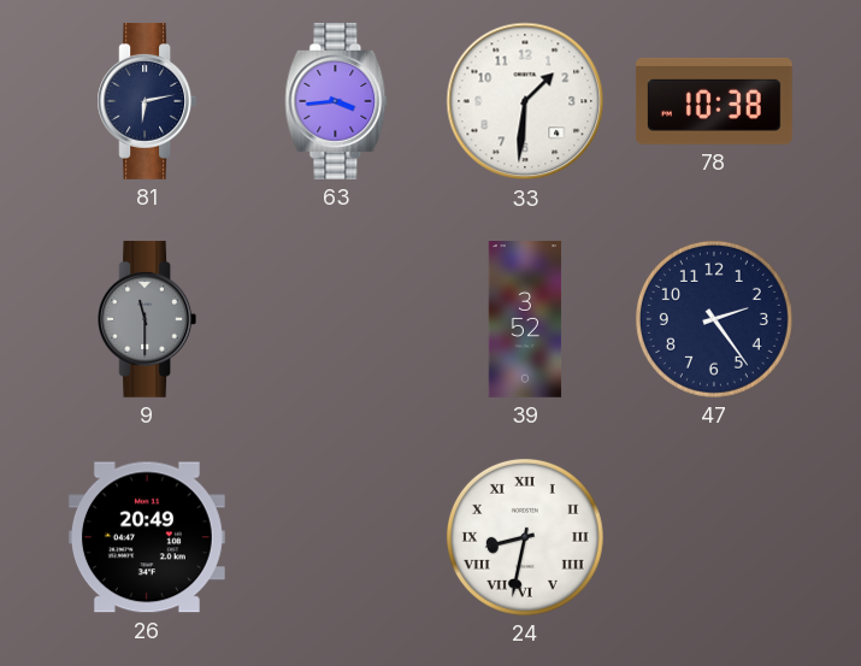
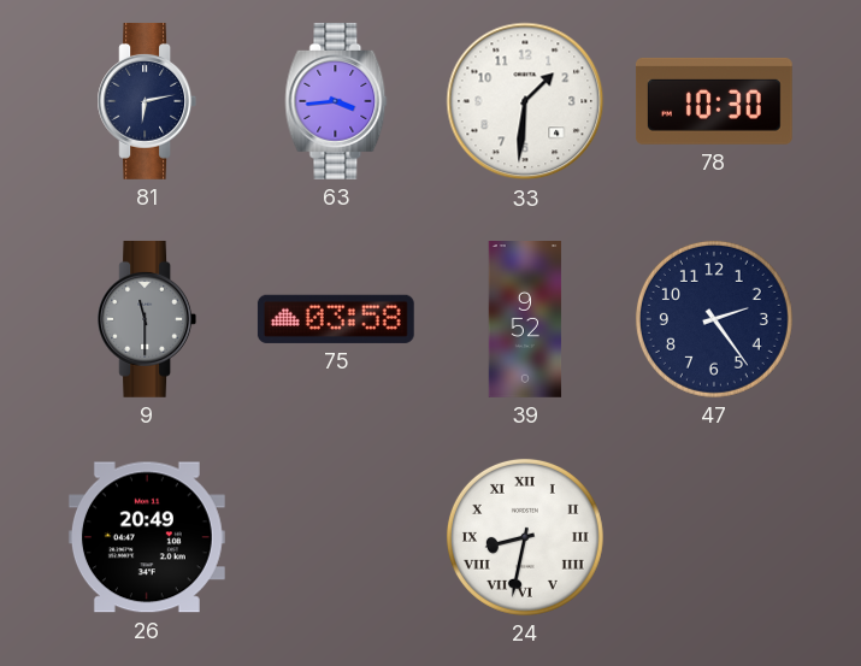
78: 10:38 -> 10:30
75: none -> 03:58
39: 3:52 -> 9:52
